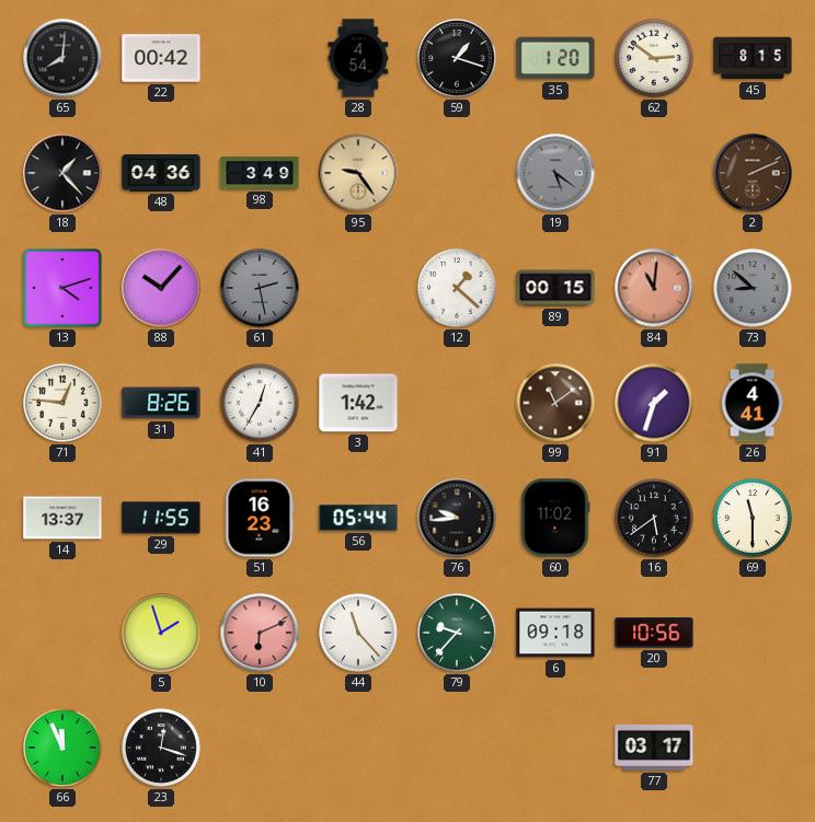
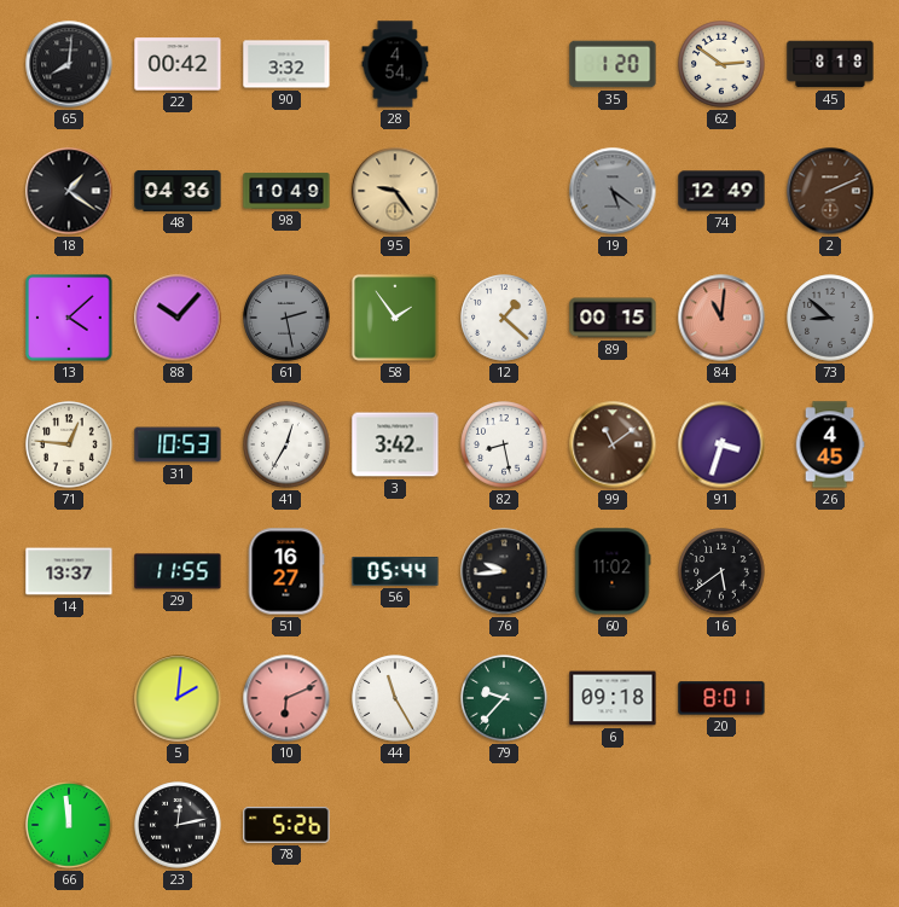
90: none -> 3:32
59: 1:18 -> none
45: 8:15 -> 8:18
18: 1:23 -> 1:21
98: 3:49 -> 10:49
74: none -> 12:49
13: 4:12 -> 4:08
58: none -> 1:54
31: 8:26 -> 10:53
3: 1:42 -> 3:42
82: none -> 8:28
91: 1:33 -> 3:33
26: 4:41 -> 4:45
51: 16:23 -> 16:27
69: 11:30 -> none
5: 1:57 -> 2:01
44: 11:23 -> 11:25
20: 10:56 -> 8:01
66: 11:56 -> 11:59
23: 12:18 -> 12:13
78: none -> 5:26
77: 03:17 -> none
